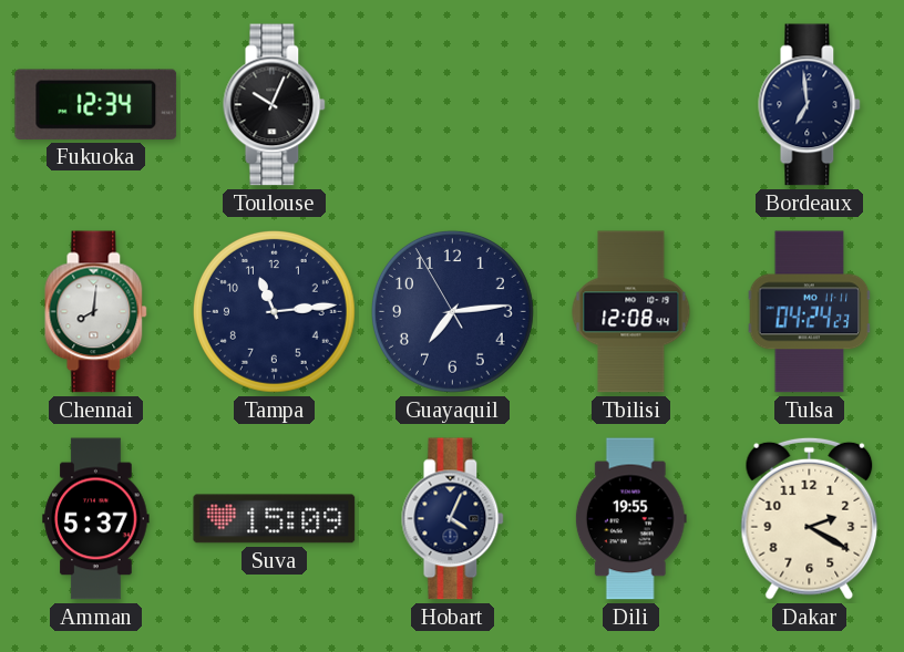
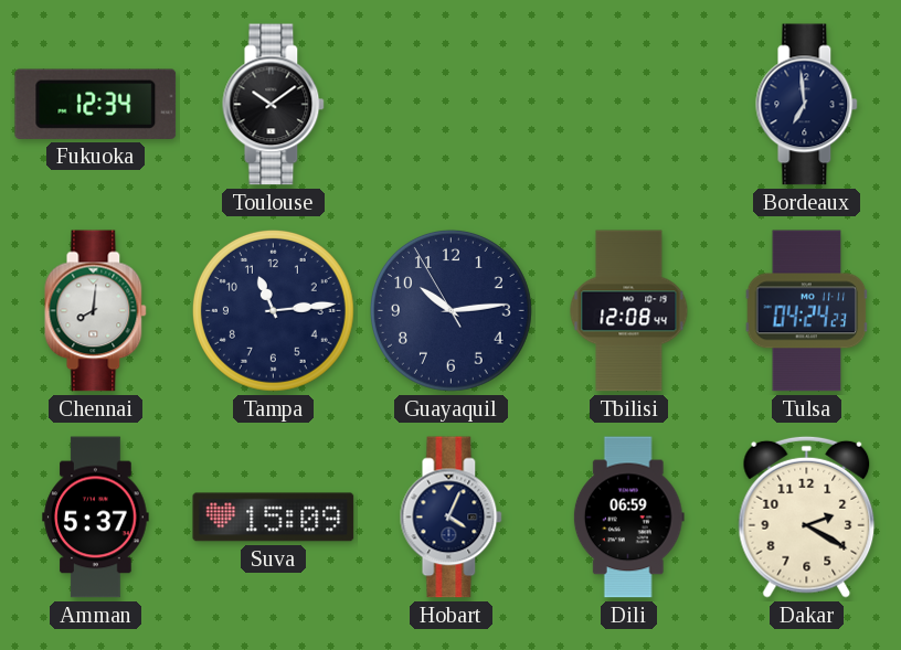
Toulouse: 10:04 -> 10:09
Guayaquil: 7:13 -> 10:13
Dili: 19:55 -> 06:59
